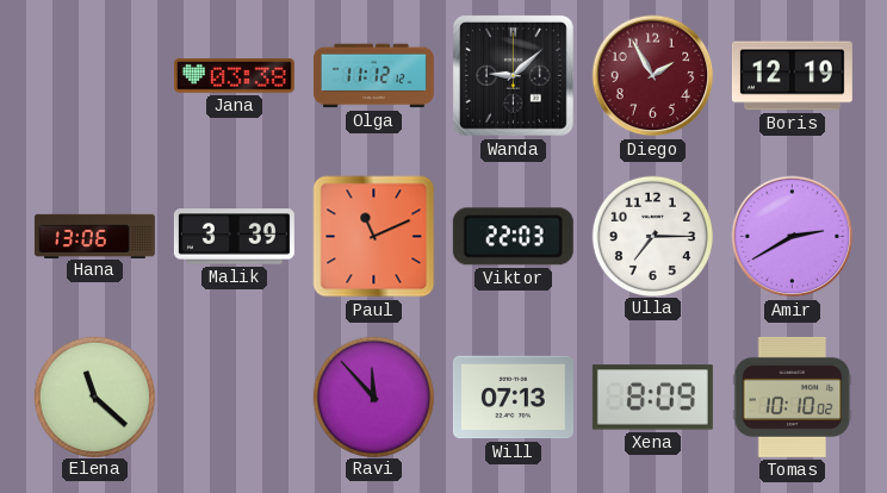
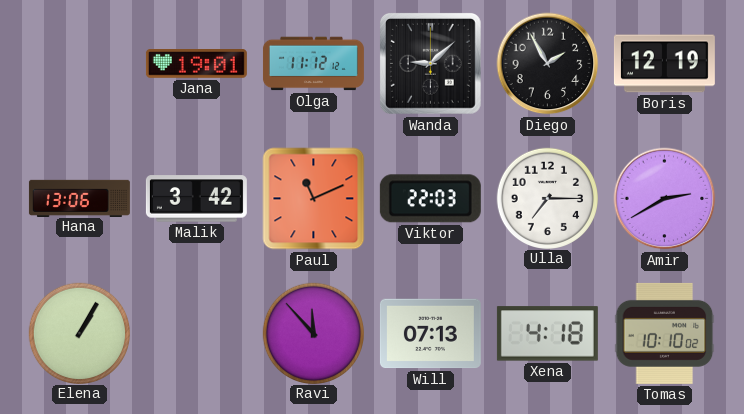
Jana: 03:38 -> 19:01
Diego dial: burgundy -> black
Malik: 3:39 -> 3:42
Elena: 11:22 -> 1:05
Xena: 8:09 -> 4:18
